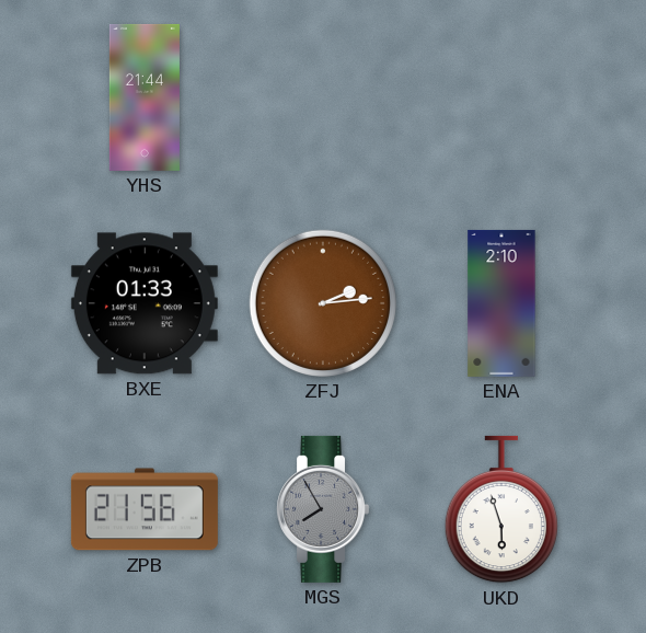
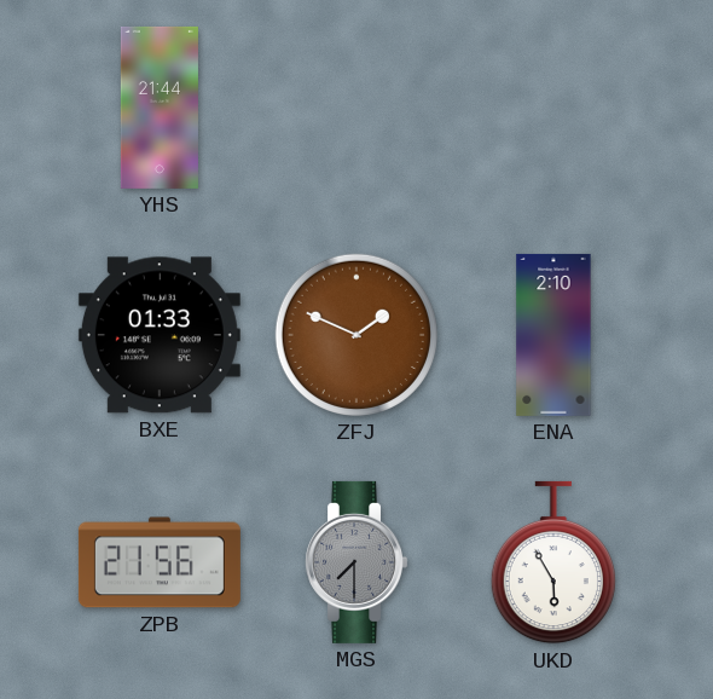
ZFJ: 2:14 -> 1:49
MGS: 7:55 -> 7:30
UKD: 5:57 -> 5:55
